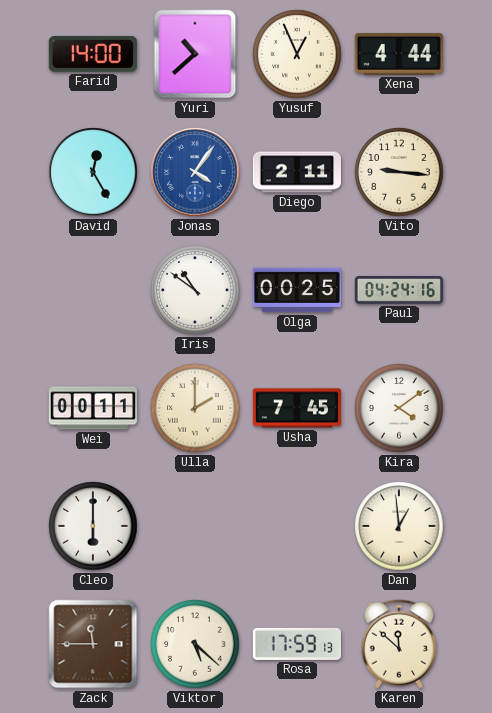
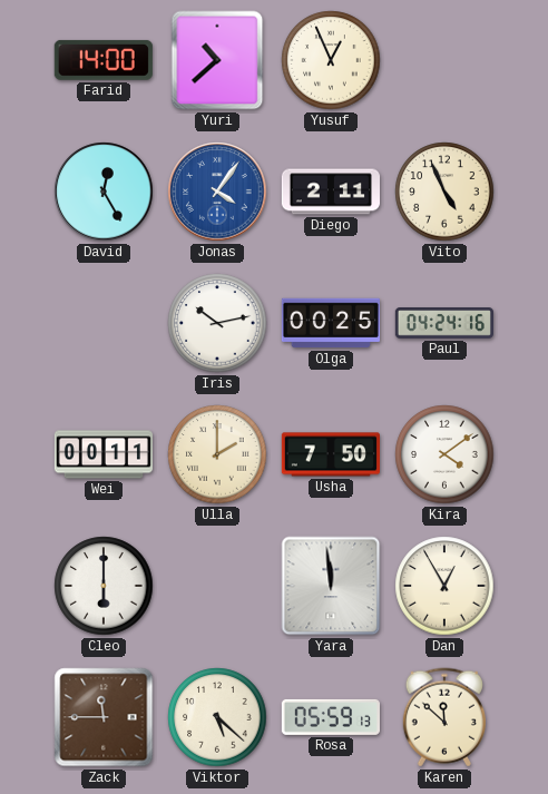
Xena: 4:44 -> none
Vito: 9:16 -> 4:56
Iris: 10:51 -> 10:13
Usha: 7:45 -> 7:50
Yara: none -> 11:59
Dan: 12:59 -> 12:55
Rosa: 17:59 -> 05:59
